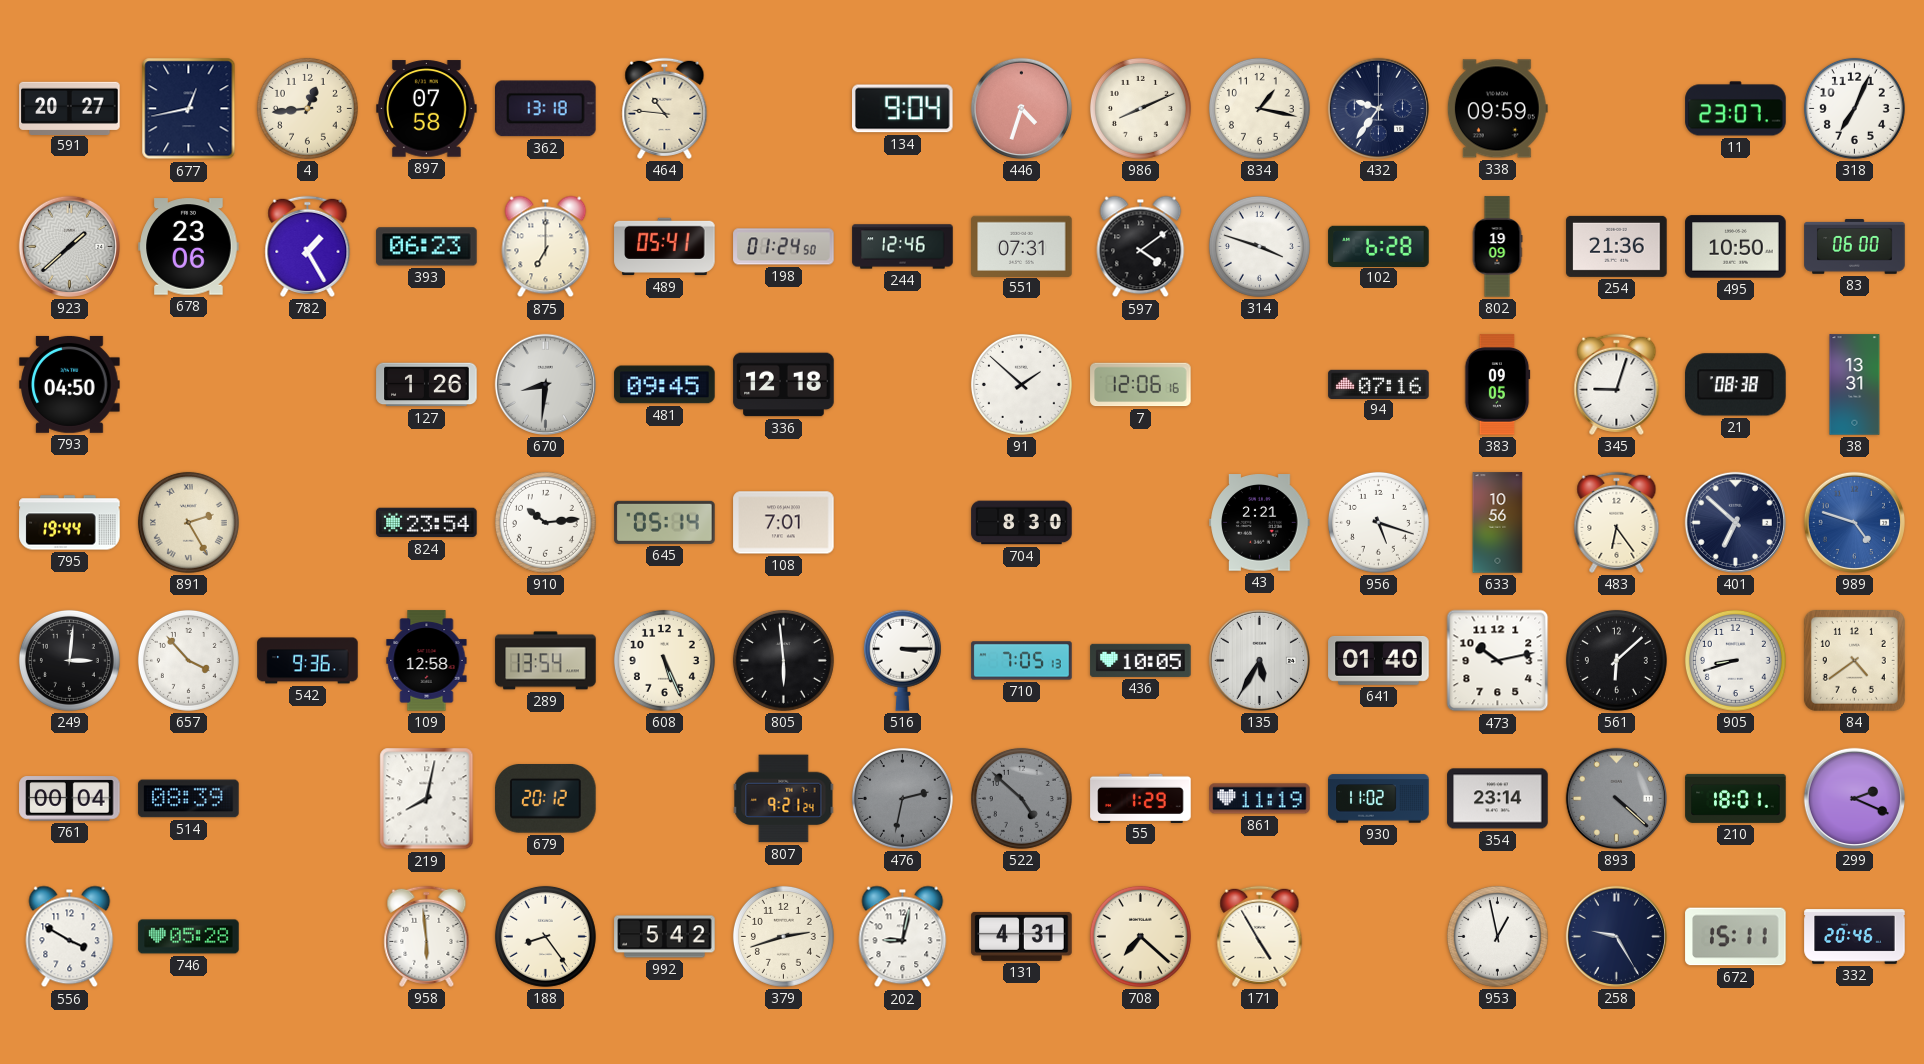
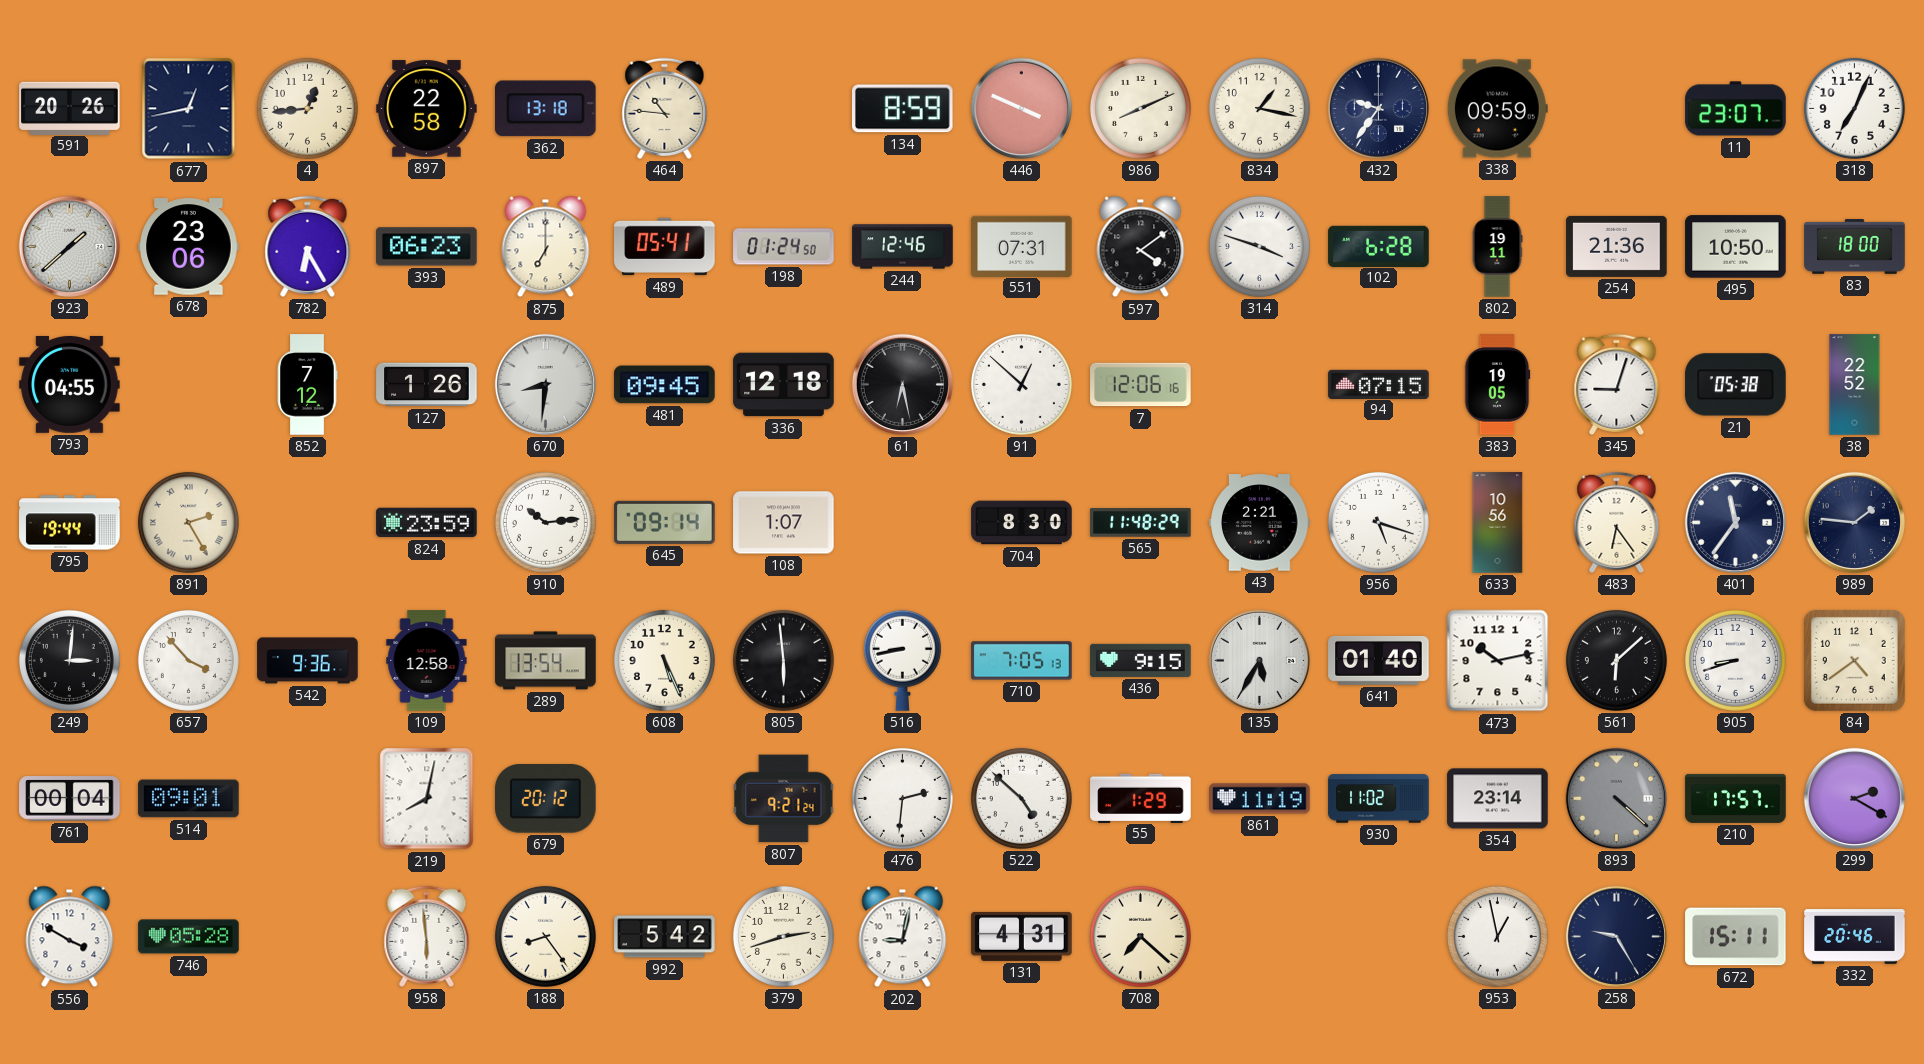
591: 20:27 -> 20:26
897: 07:58 -> 22:58
134: 9:04 -> 8:59
446: 4:33 -> 3:49
782: 1:25 -> 6:25
802: 19:09 -> 19:11
83: 06:00 -> 18:00
793: 04:50 -> 04:55
852: none -> 7:12
61: none -> 6:28
91: 1:52 -> 12:52
94: 07:16 -> 07:15
383: 09:05 -> 19:05
21: 08:38 -> 05:38
38: 13:31 -> 22:52
824: 23:54 -> 23:59
645: 05:14 -> 09:14
108: 7:01 -> 1:07
565: none -> 11:48
401: 6:52 -> 11:36
989: 4:48 -> 1:46
989 dial: blue -> navy
516: 3:15 -> 8:43
436: 10:05 -> 9:15
514: 08:39 -> 09:01
476: 2:32 -> 2:31
476 dial: grey -> white
522 dial: grey -> white
210: 18:01 -> 17:57
299: 2:19 -> 2:20
171: 4:55 -> none
